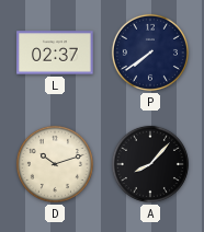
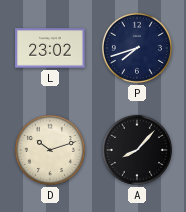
L: 02:37 -> 23:02
P: 7:39 -> 7:42
